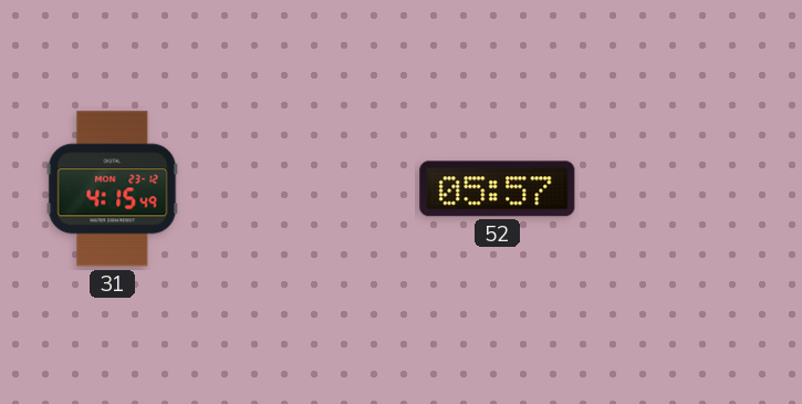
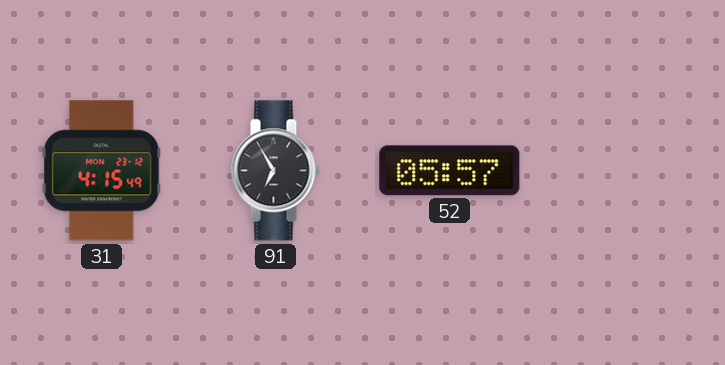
91: none -> 6:55
